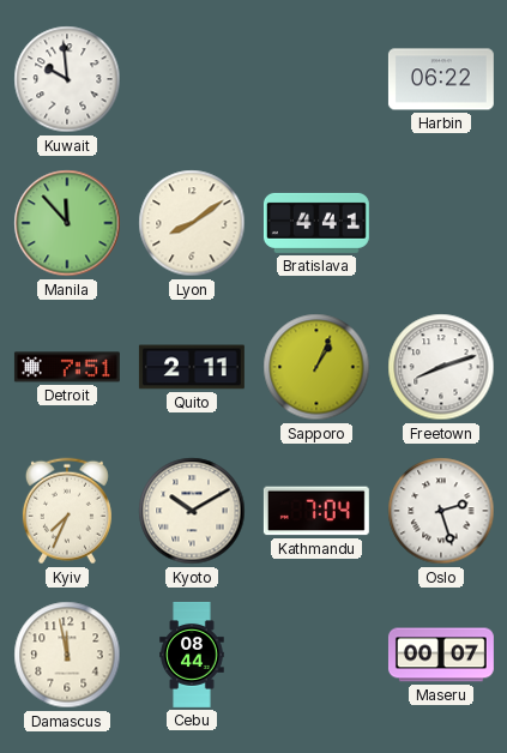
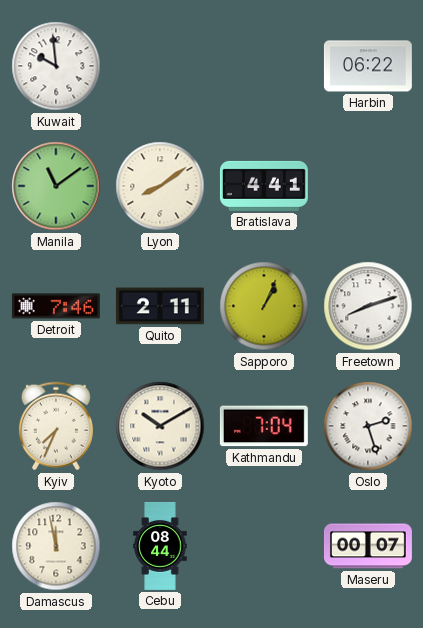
Manila: 11:53 -> 11:09
Detroit: 7:51 -> 7:46
